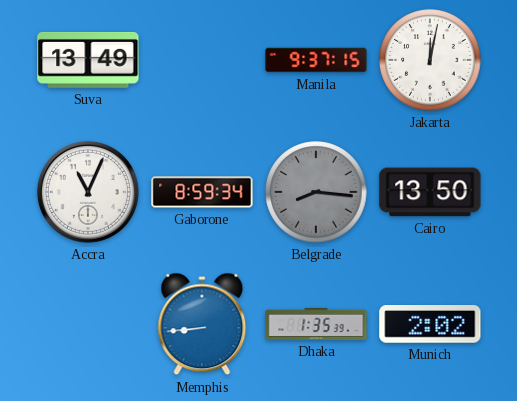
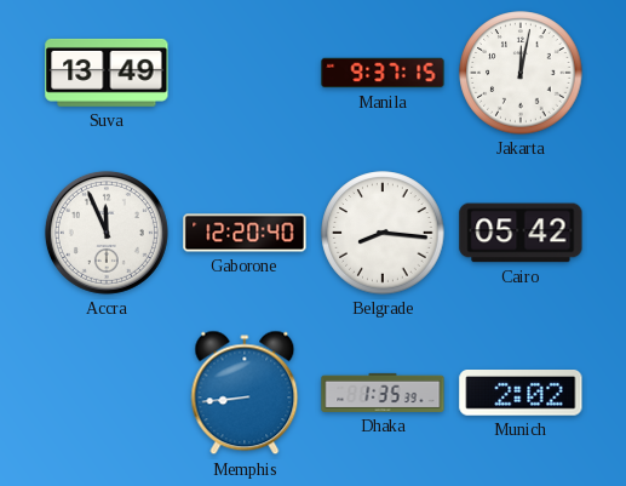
Accra: 11:04 -> 11:56
Gaborone: 8:59 -> 12:20
Belgrade dial: grey -> white
Cairo: 13:50 -> 05:42
